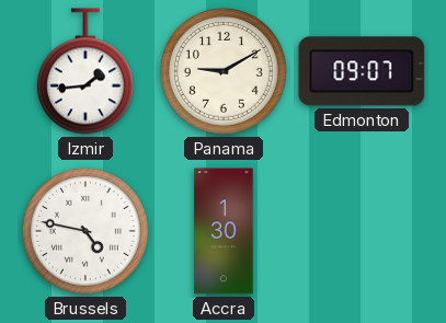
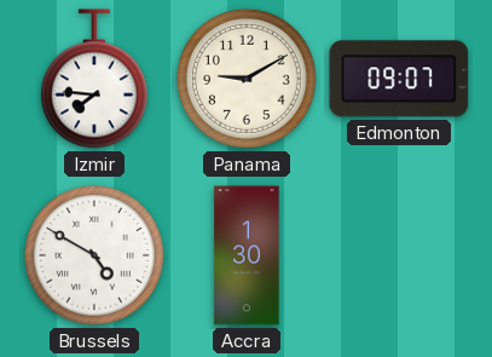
Izmir: 1:44 -> 7:46
Brussels: 4:47 -> 4:50
